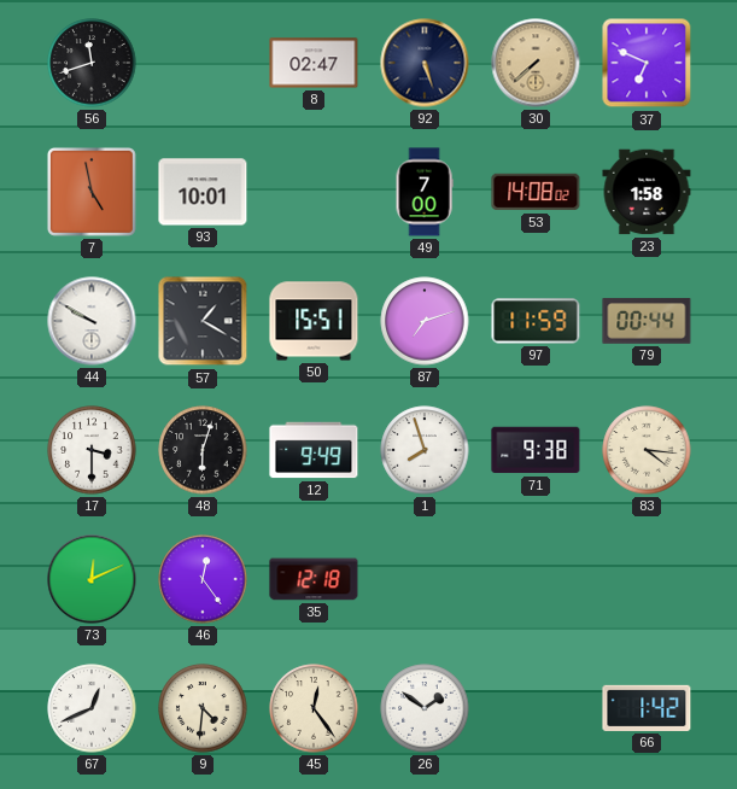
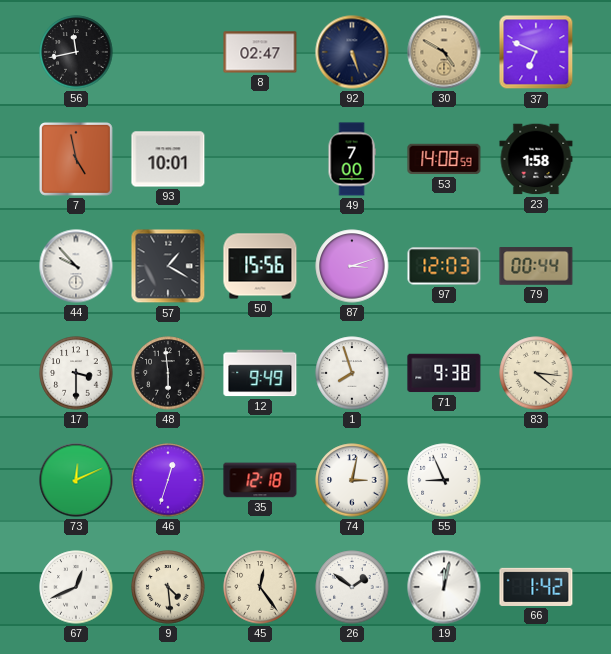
56: 11:42 -> 11:43
30: 7:38 -> 4:50
53: 14:08:02 -> 14:08:59
44: 9:50 -> 9:53
50: 15:51 -> 15:56
87: 7:12 -> 3:12
97: 11:59 -> 12:03
48: 6:03 -> 5:59
46: 12:24 -> 12:33
74: none -> 3:02
55: none -> 8:56
9: 4:31 -> 4:29
19: none -> 12:02
